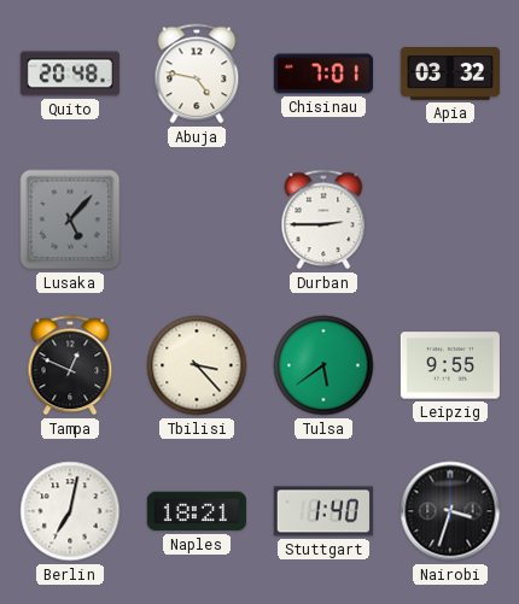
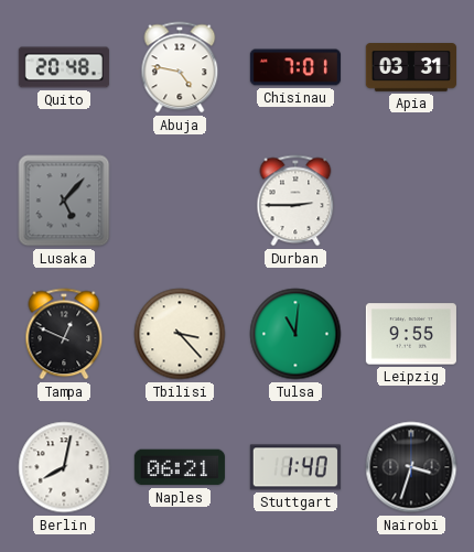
Apia: 03:32 -> 03:31
Tulsa: 5:39 -> 11:01
Berlin: 7:02 -> 8:02
Naples: 18:21 -> 06:21
